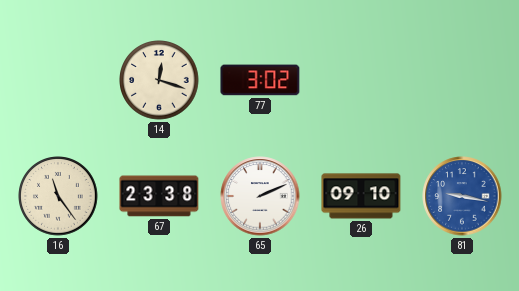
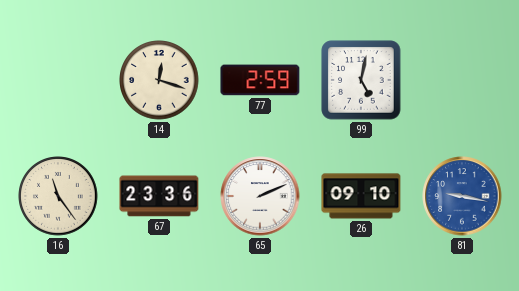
77: 3:02 -> 2:59
99: none -> 5:02
67: 23:38 -> 23:36
